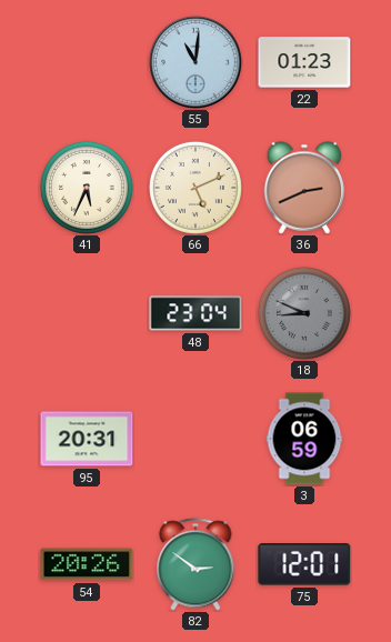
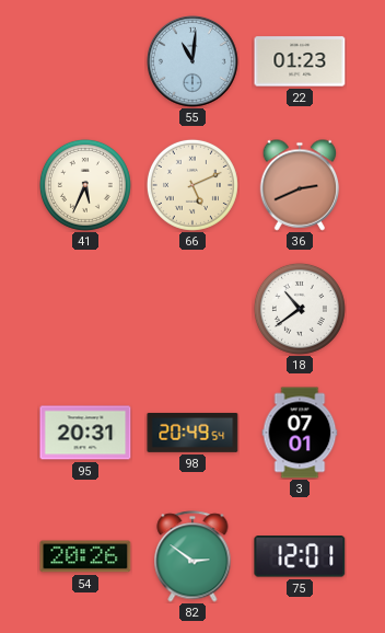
48: 23:04 -> none
18: 8:49 -> 10:39
18 dial: grey -> white
98: none -> 20:49
3: 06:59 -> 07:01
